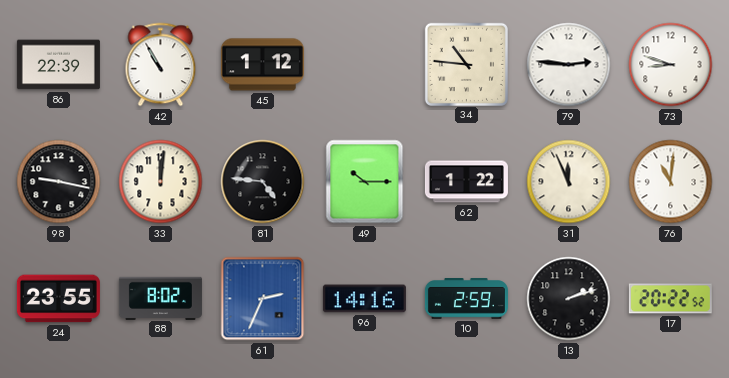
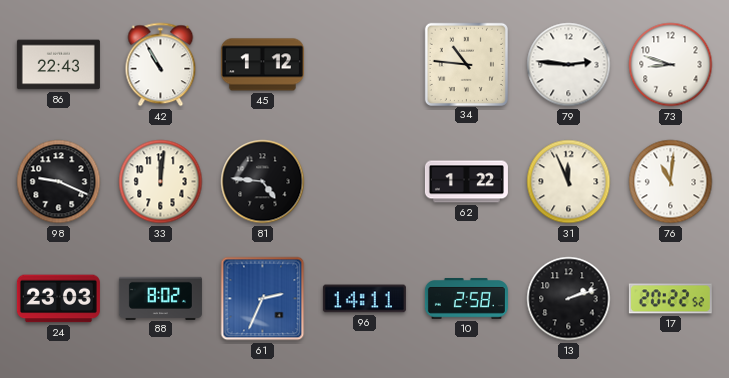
86: 22:39 -> 22:43
98: 9:17 -> 9:19
49: 10:15 -> none
24: 23:55 -> 23:03
96: 14:16 -> 14:11
10: 2:59 -> 2:58
